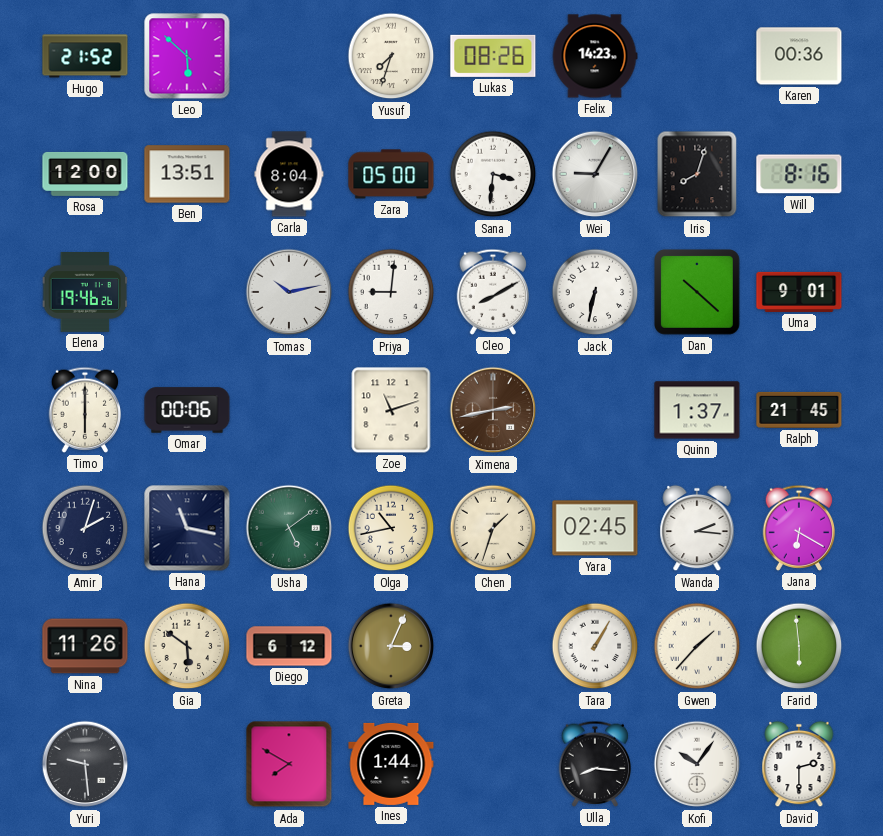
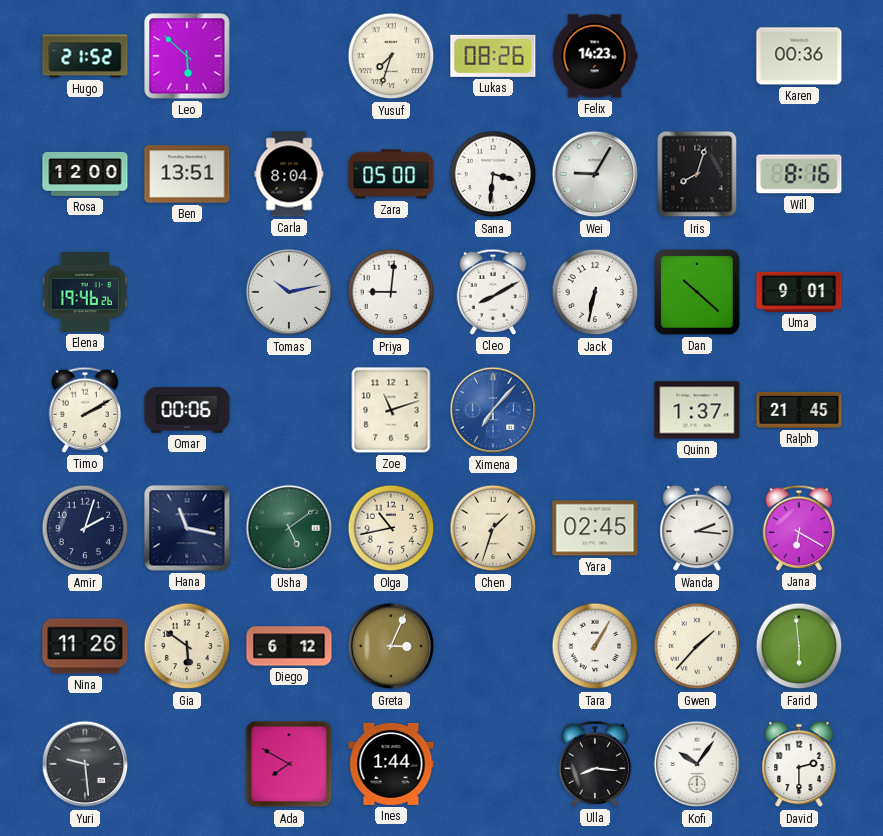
Timo: 6:00 -> 2:10
Ximena: 2:43 -> 7:07
Ximena dial: brown -> blue
